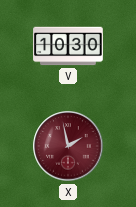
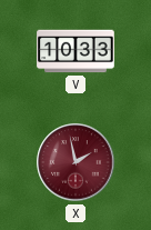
V: 10:30 -> 10:33
